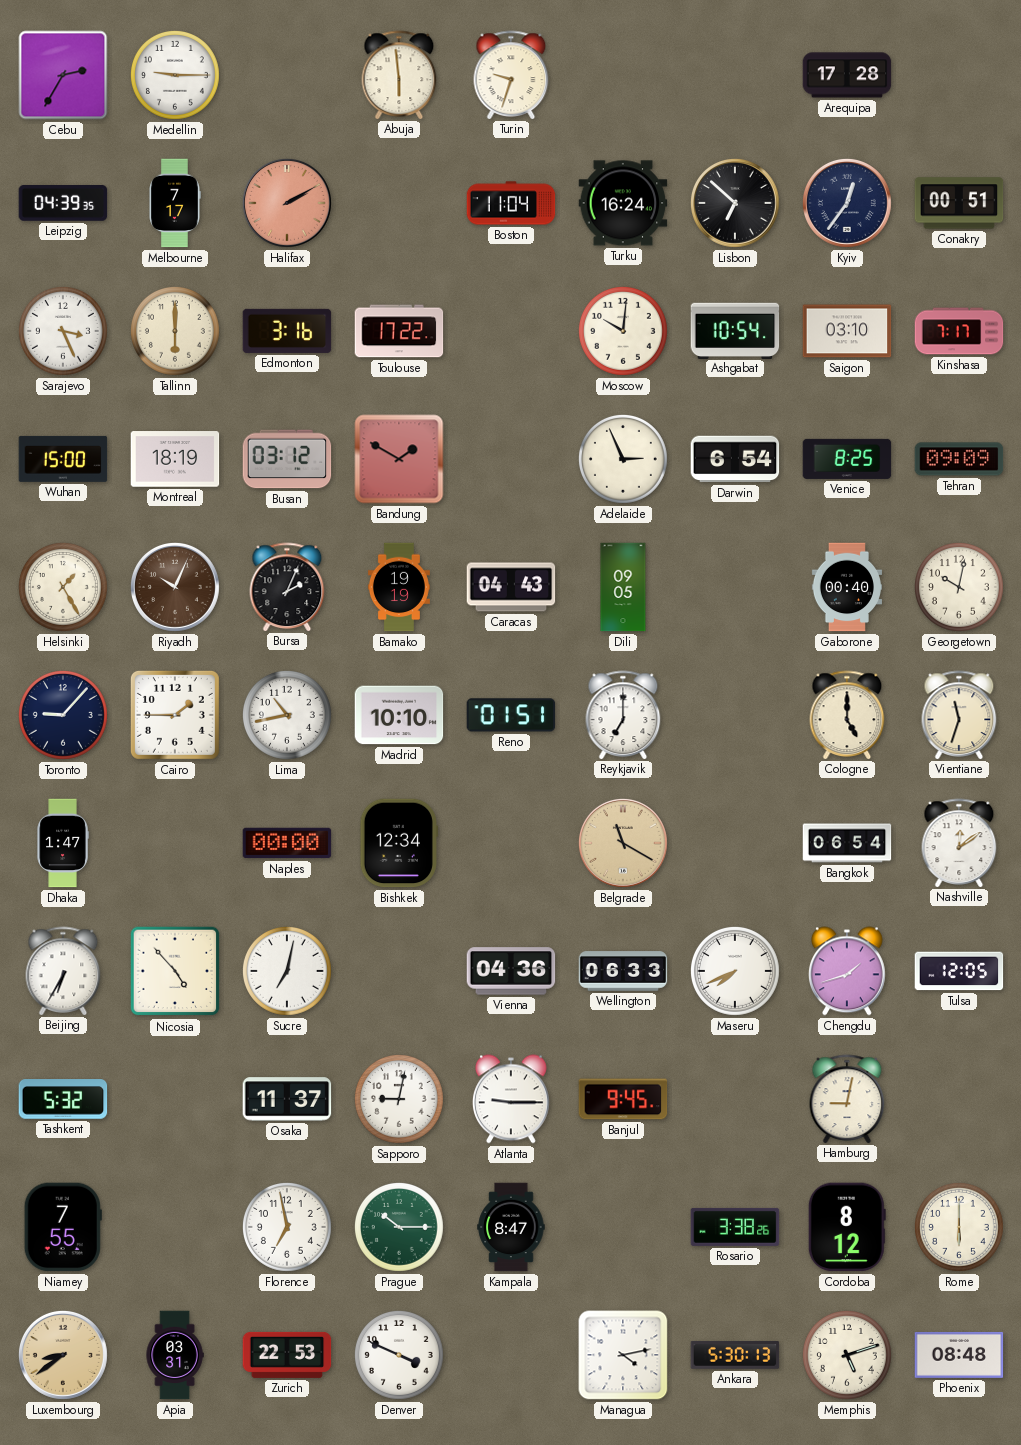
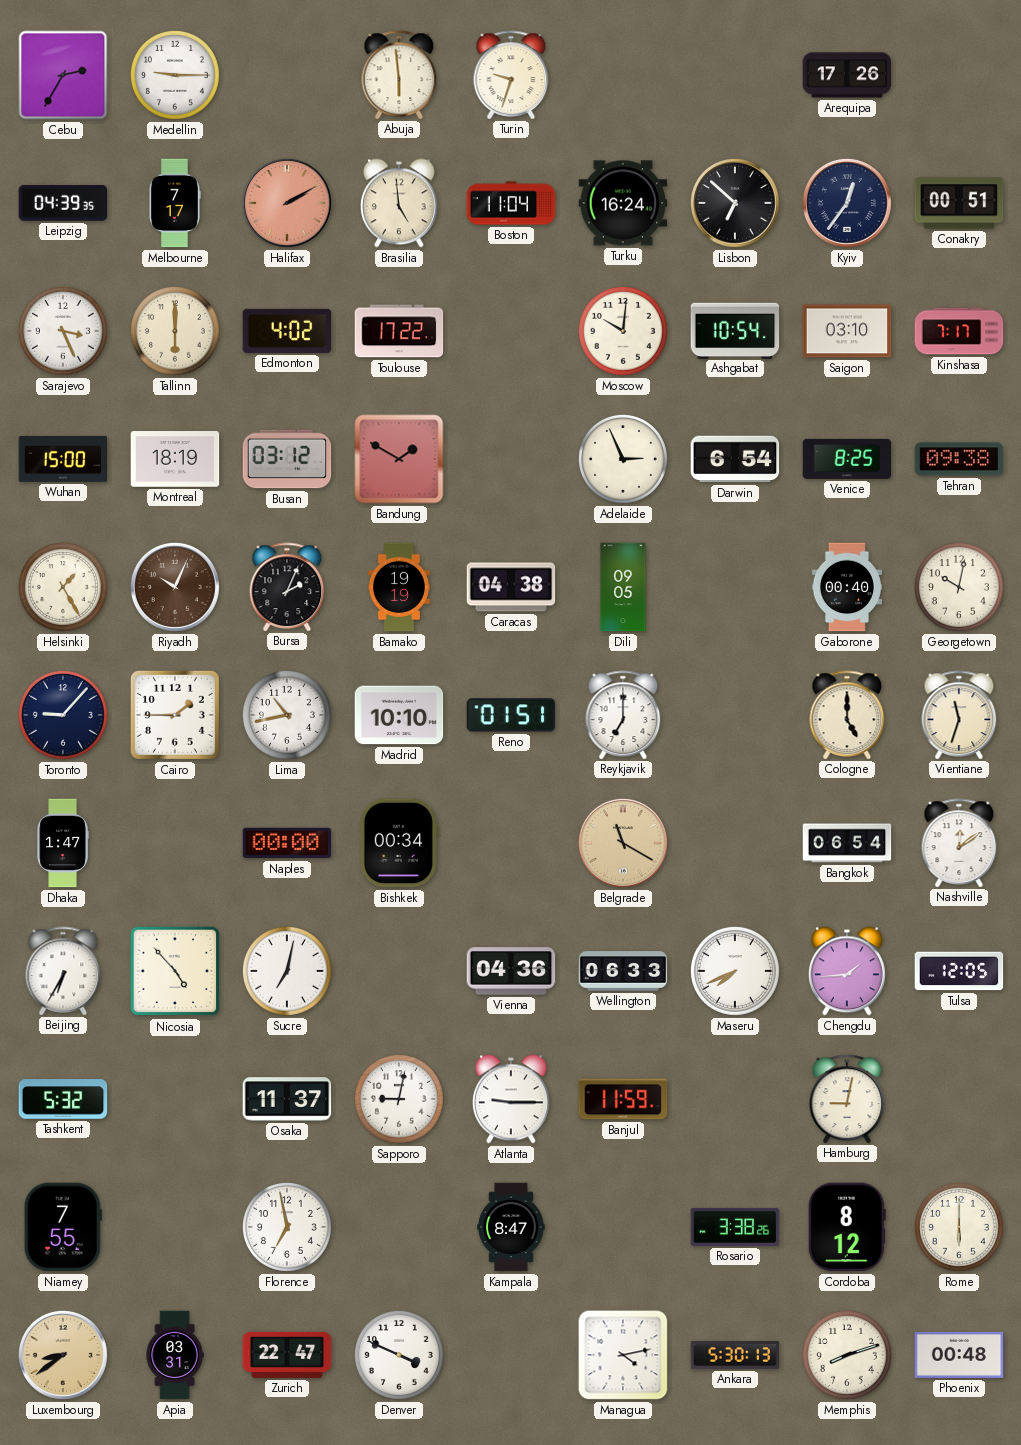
Arequipa: 17:28 -> 17:26
Brasilia: none -> 4:59
Edmonton: 3:16 -> 4:02
Tehran: 09:09 -> 09:38
Caracas: 04:43 -> 04:38
Bishkek: 12:34 -> 00:34
Chengdu: 1:42 -> 1:44
Banjul: 9:45 -> 11:59
Prague: 10:15 -> none
Zurich: 22:53 -> 22:47
Memphis: 5:12 -> 8:12
Phoenix: 08:48 -> 00:48
